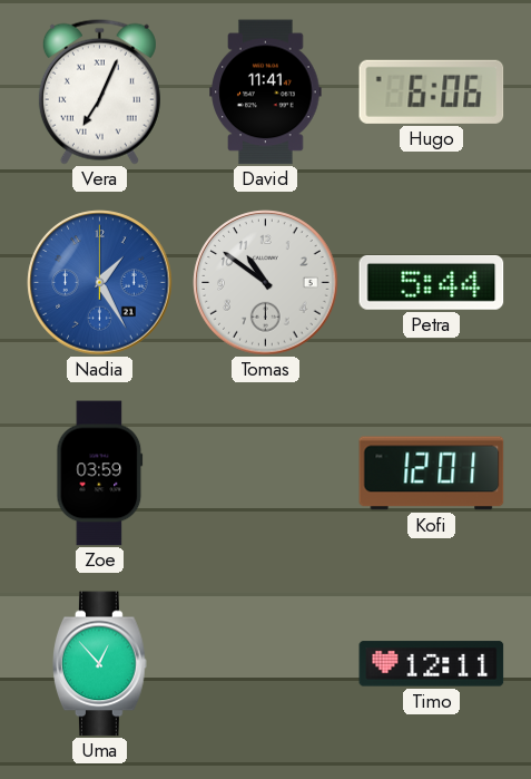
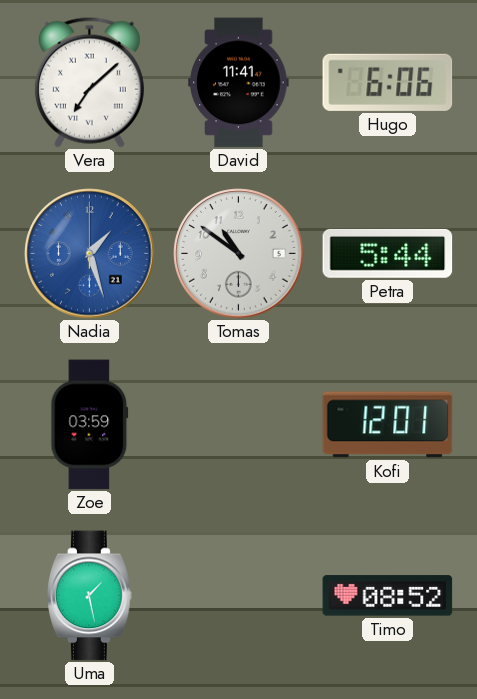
Vera: 7:04 -> 7:08
Nadia: 1:25 -> 1:27
Uma: 12:53 -> 1:28
Timo: 12:11 -> 08:52
